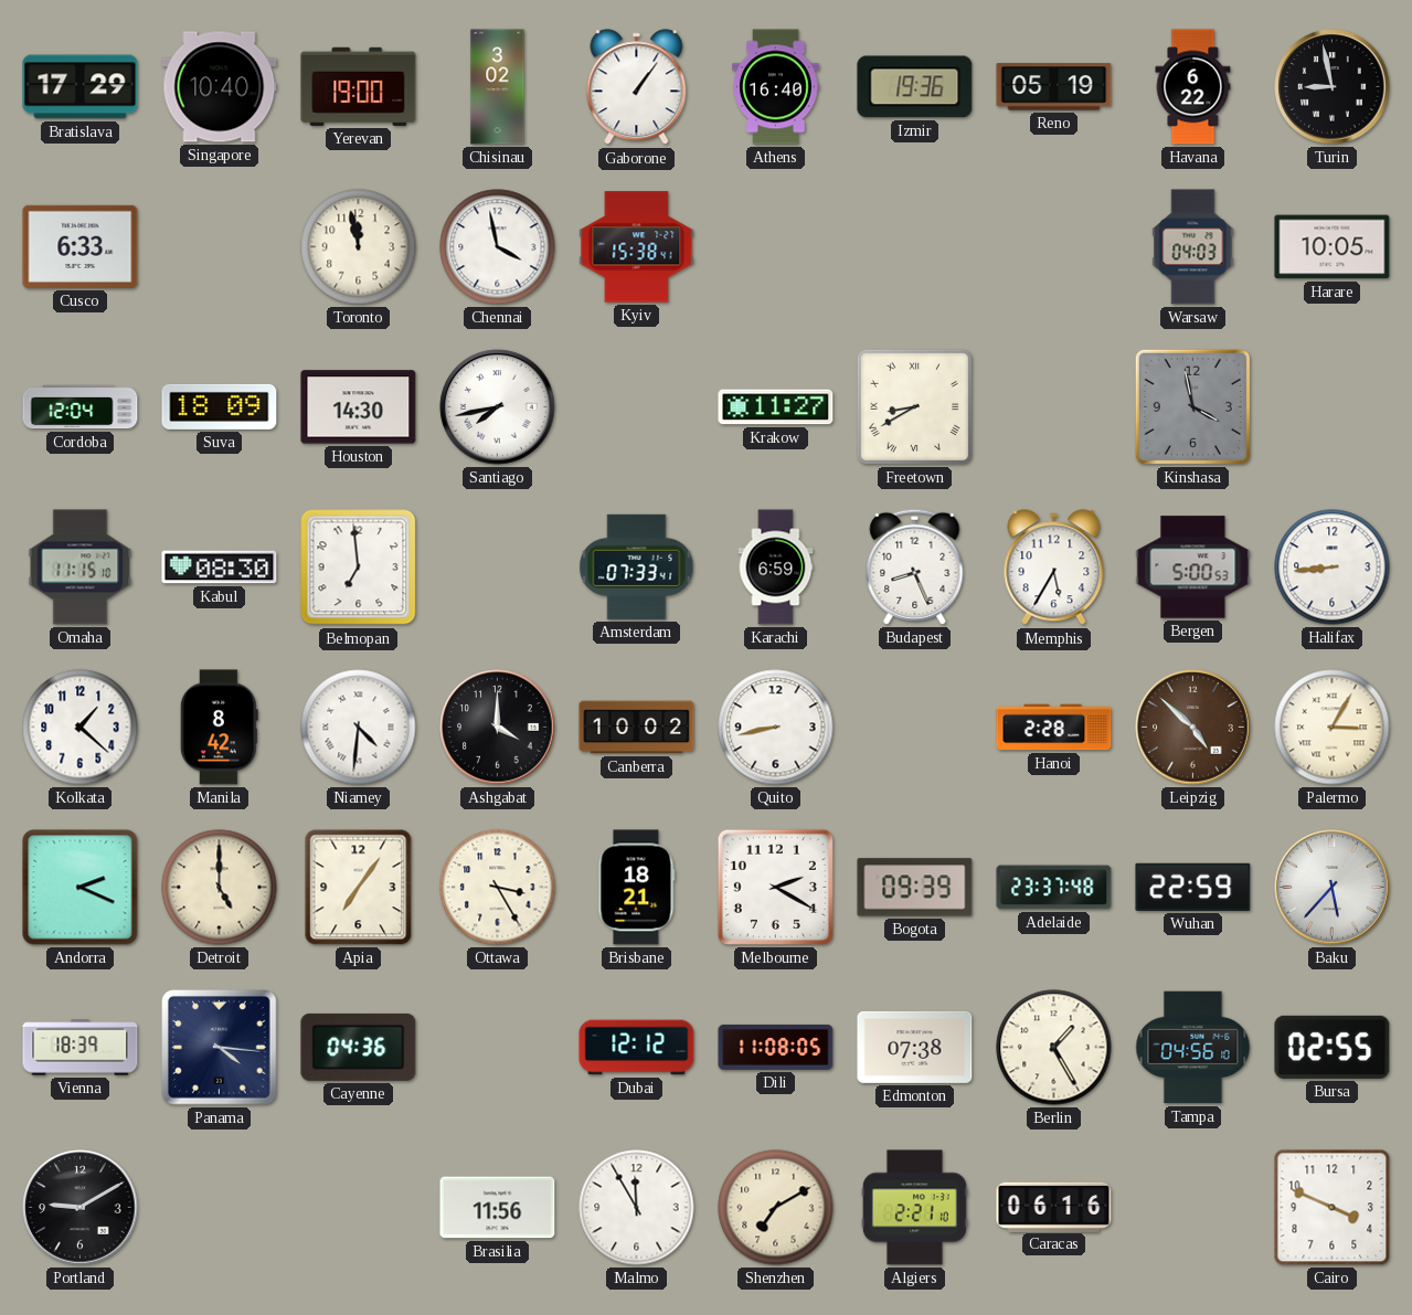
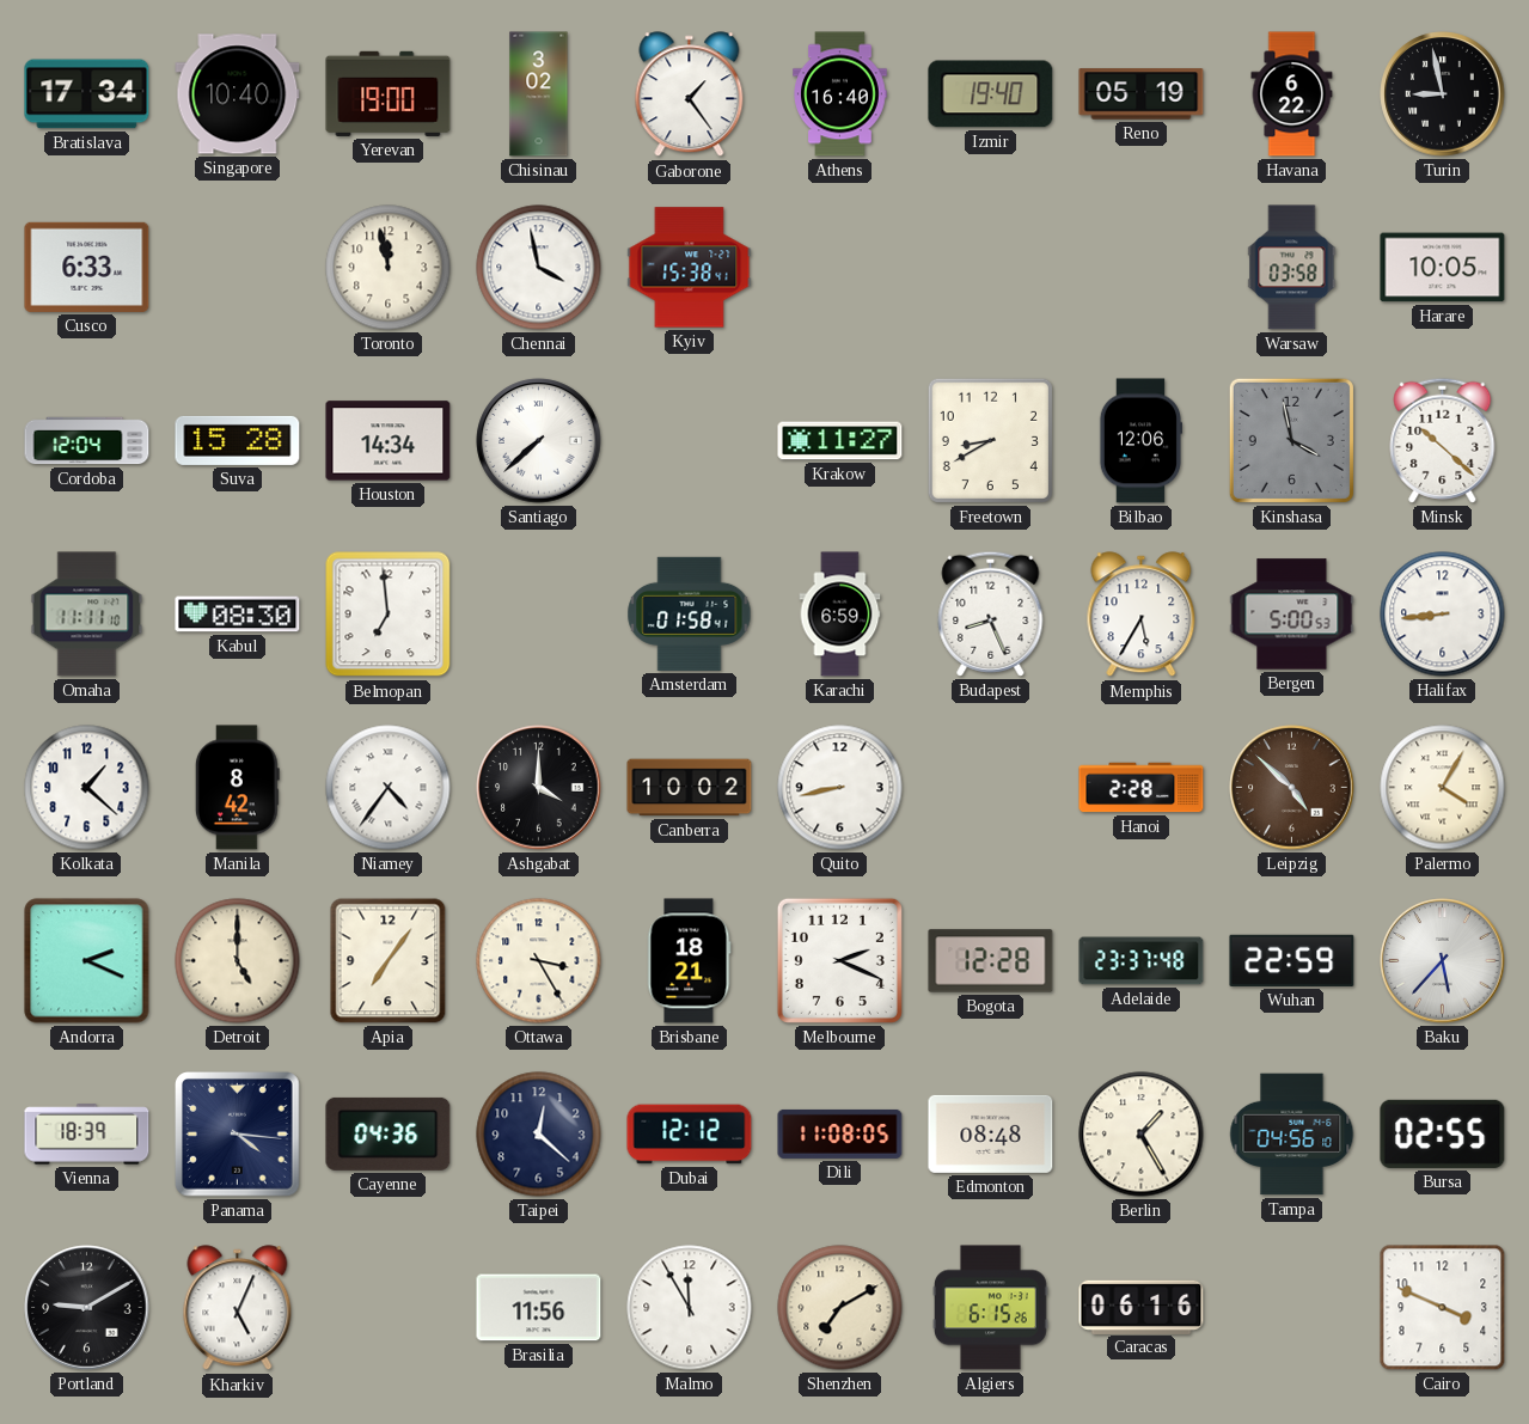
Bratislava: 17:29 -> 17:34
Gaborone: 1:06 -> 1:24
Izmir: 19:36 -> 19:40
Warsaw: 04:03 -> 03:58
Suva: 18:09 -> 15:28
Houston: 14:30 -> 14:34
Santiago: 7:43 -> 7:38
Freetown numerals: Roman -> Arabic
Bilbao: none -> 12:06
Minsk: none -> 10:22
Omaha: 11:15 -> 11:11
Amsterdam: 07:33 -> 01:58
Niamey: 4:31 -> 4:36
Palermo: 3:05 -> 4:05
Melbourne: 2:20 -> 2:19
Bogota: 09:39 -> 12:28
Taipei: none -> 12:22
Edmonton: 07:38 -> 08:48
Kharkiv: none -> 5:04
Algiers: 2:21 -> 6:15
